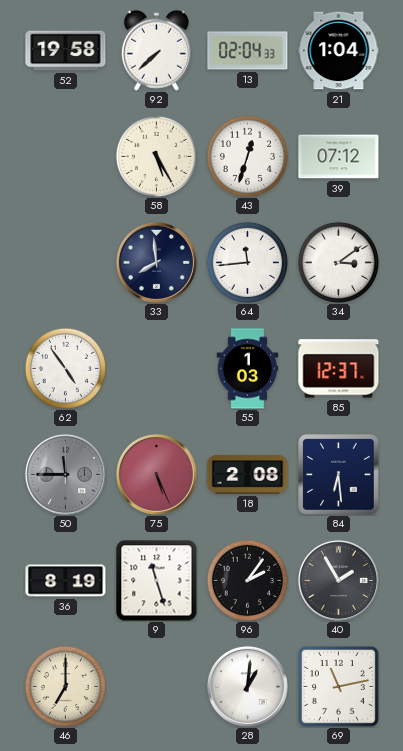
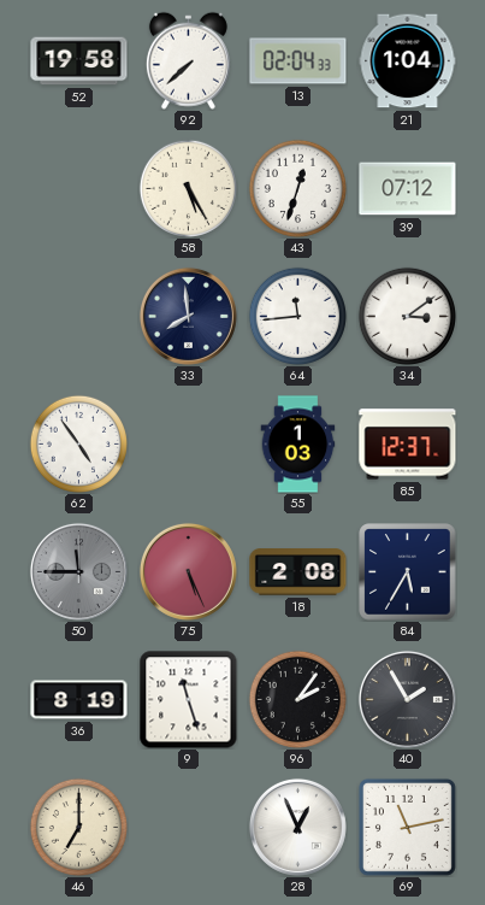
84: 6:29 -> 5:35
28: 1:01 -> 12:56
